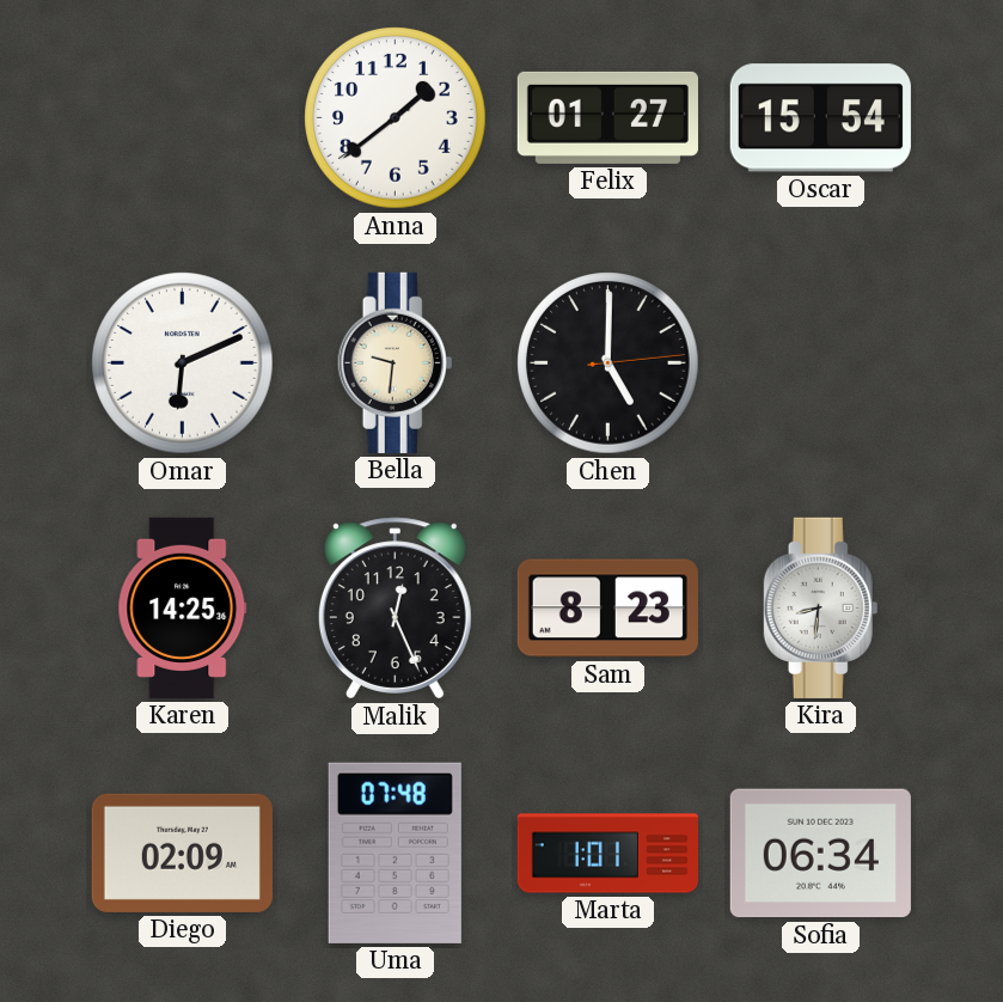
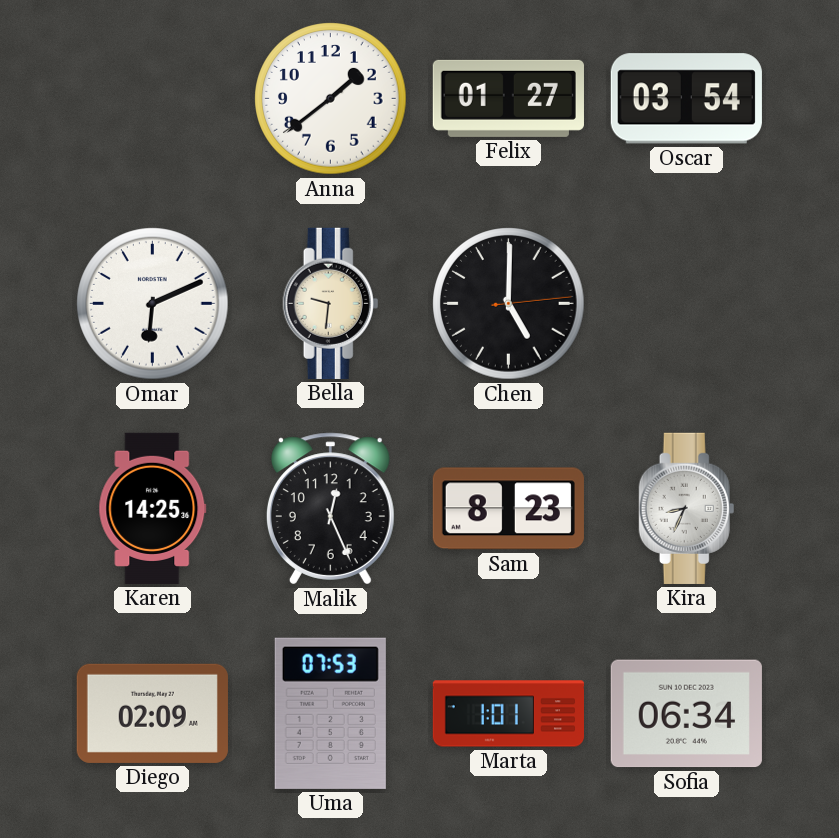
Oscar: 15:54 -> 03:54
Kira: 8:31 -> 8:34
Uma: 07:48 -> 07:53
